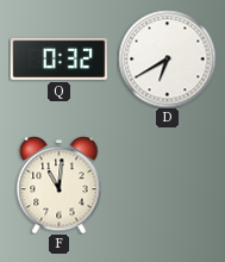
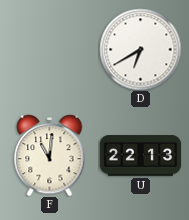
Q: 0:32 -> none
U: none -> 22:13
